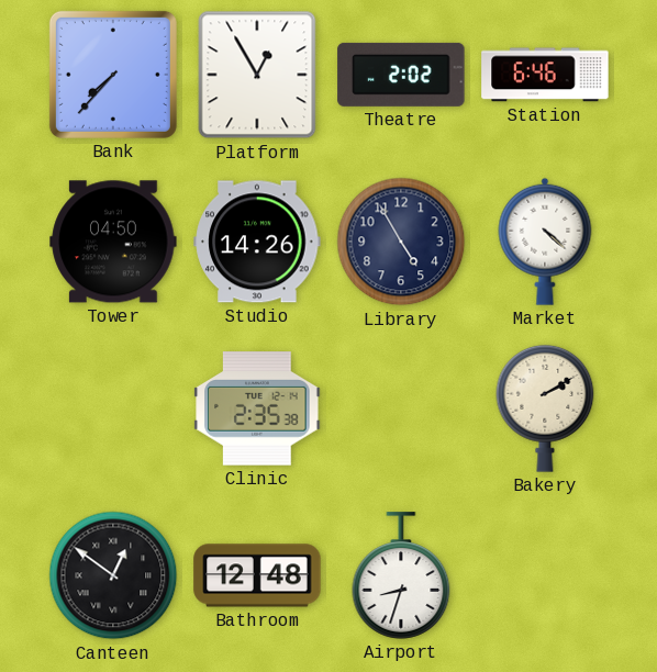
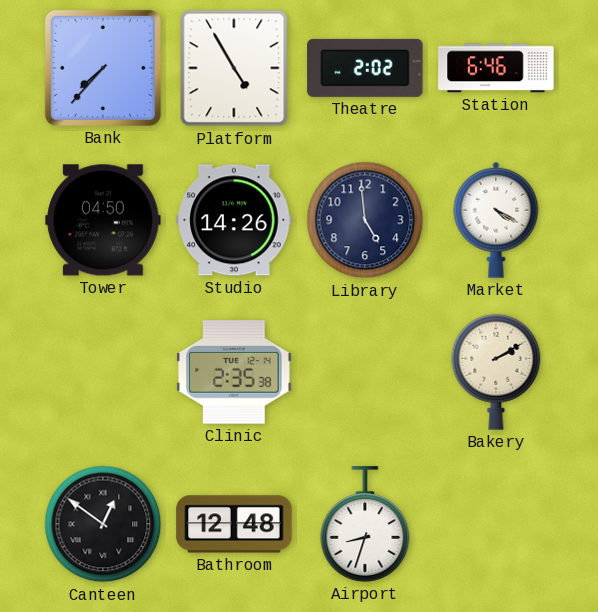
Platform: 12:55 -> 4:55
Library: 4:55 -> 4:59
Market: 4:22 -> 4:20
